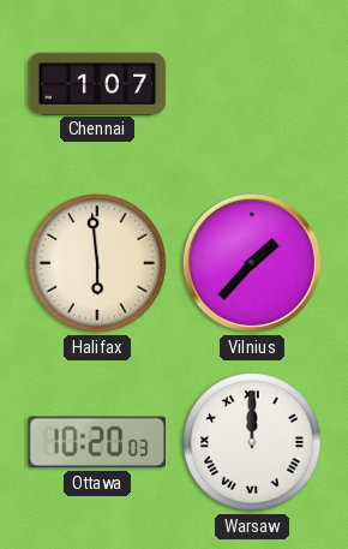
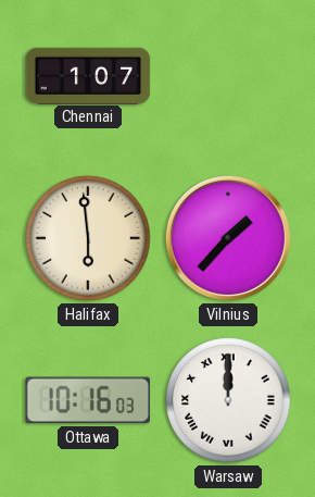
Ottawa: 10:20 -> 10:16
